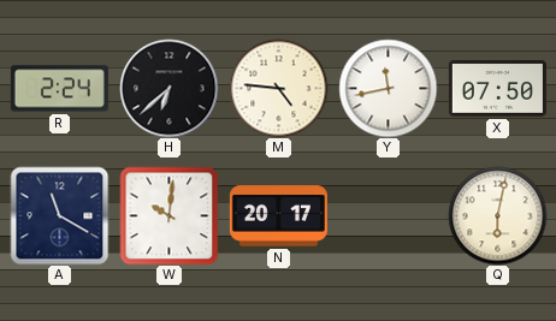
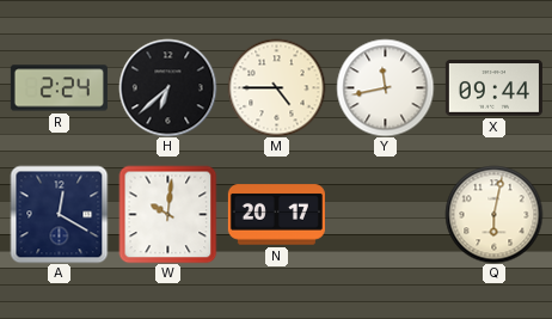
M: 4:46 -> 4:45
X: 07:50 -> 09:44
A: 11:20 -> 12:20
